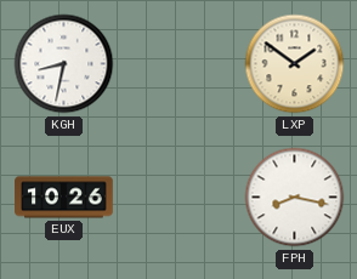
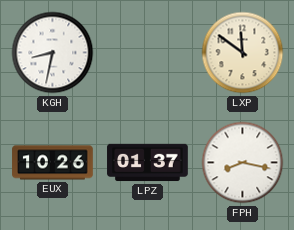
LXP: 1:51 -> 11:51
LPZ: none -> 01:37
